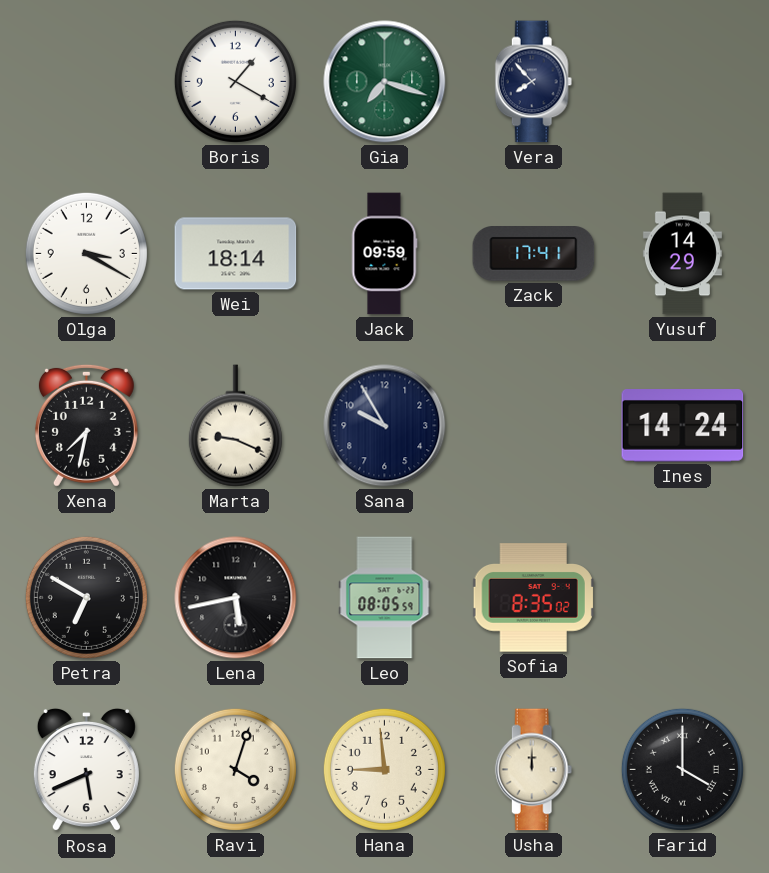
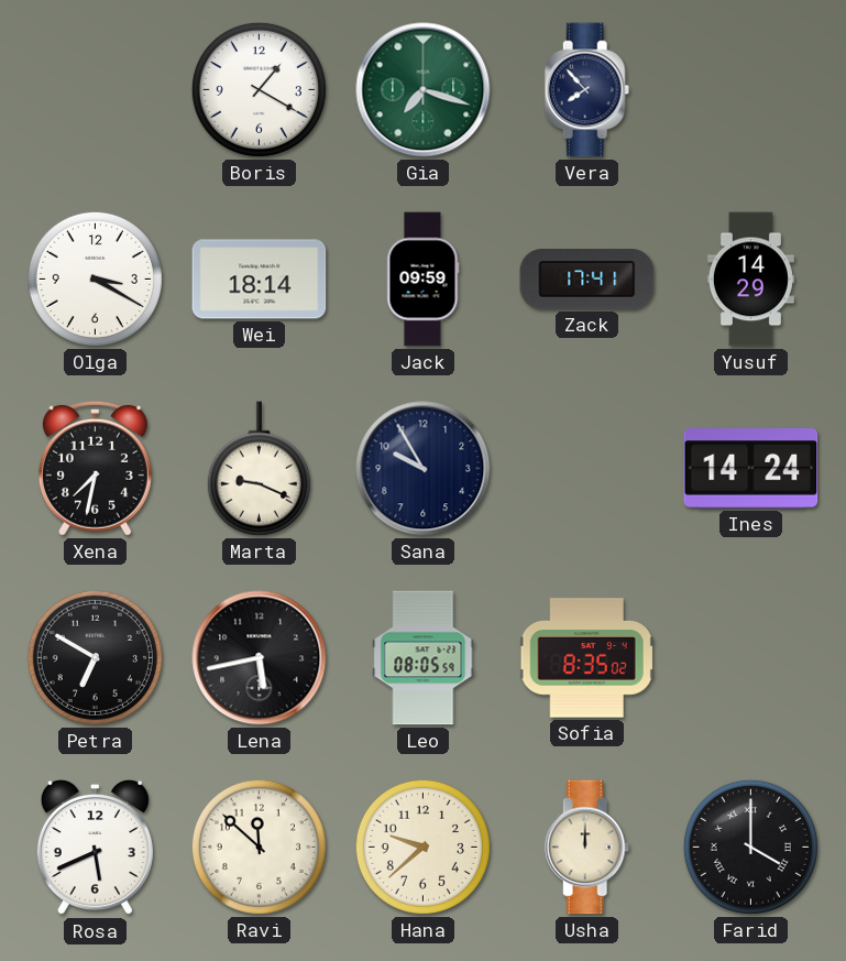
Ravi: 4:03 -> 11:52
Hana: 8:59 -> 9:38
